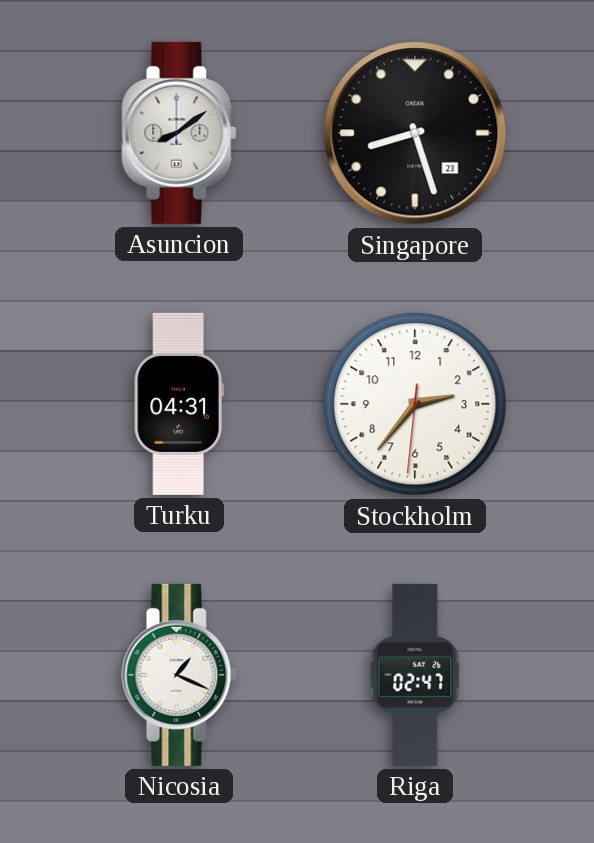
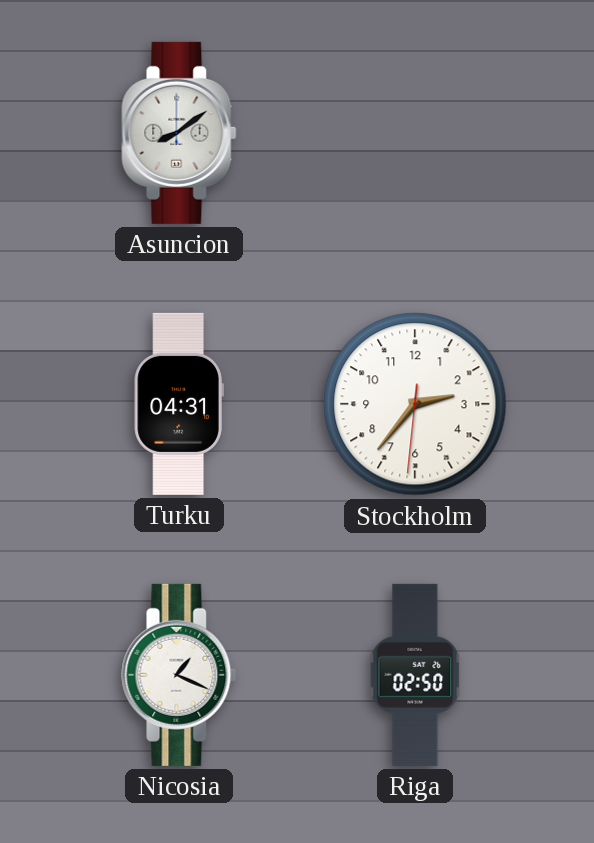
Singapore: 8:27 -> none
Riga: 02:47 -> 02:50
